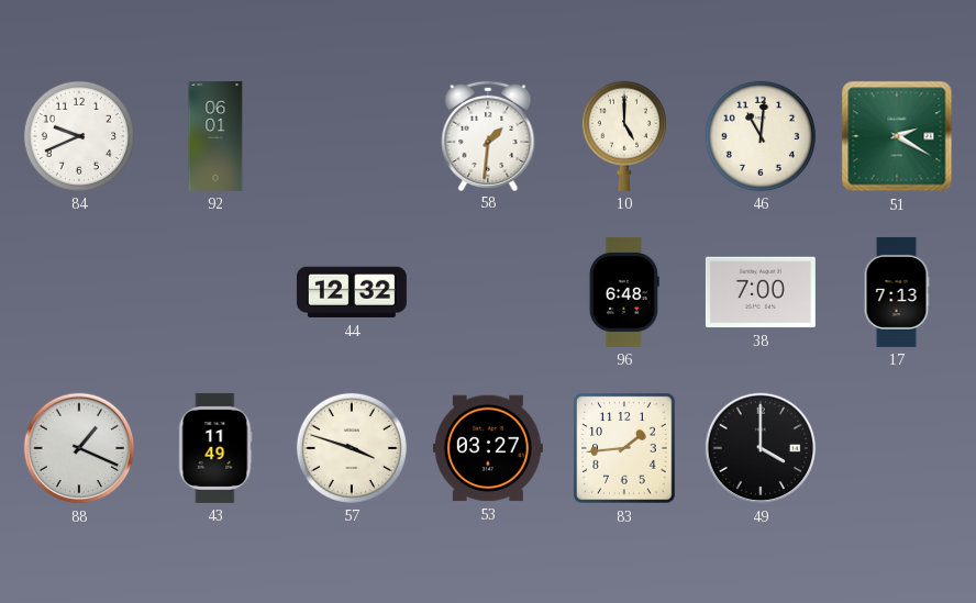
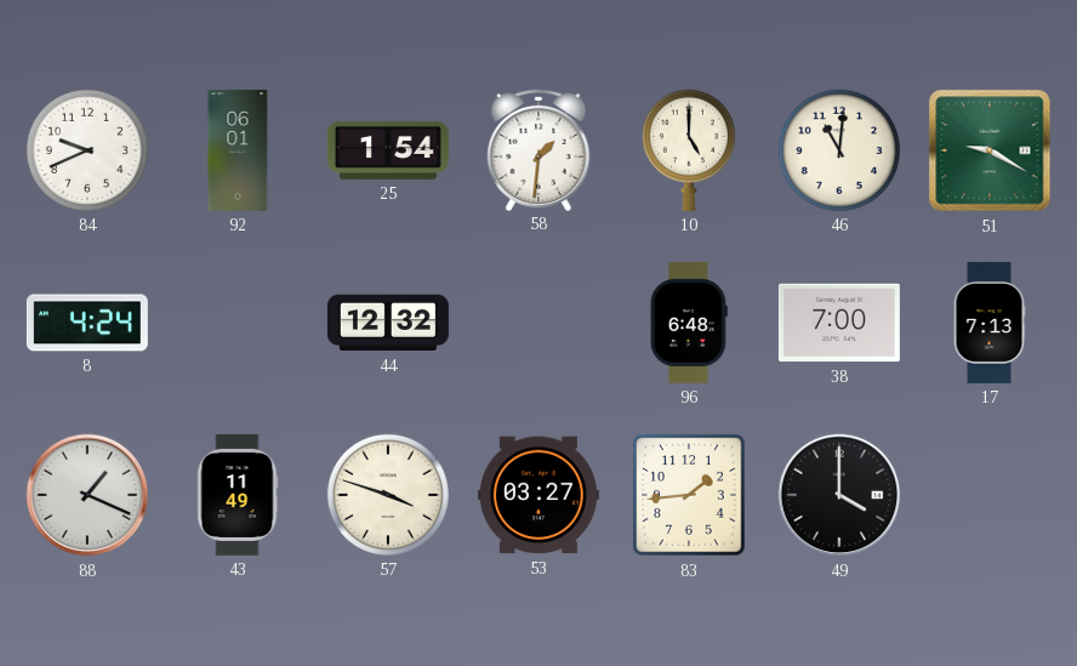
25: none -> 1:54
51: 2:20 -> 9:20
8: none -> 4:24
